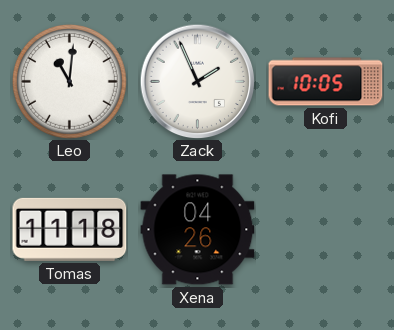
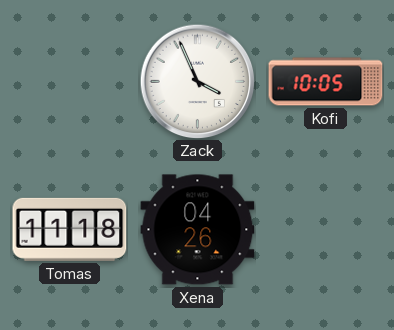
Leo: 11:01 -> none
Zack: 1:56 -> 3:56
